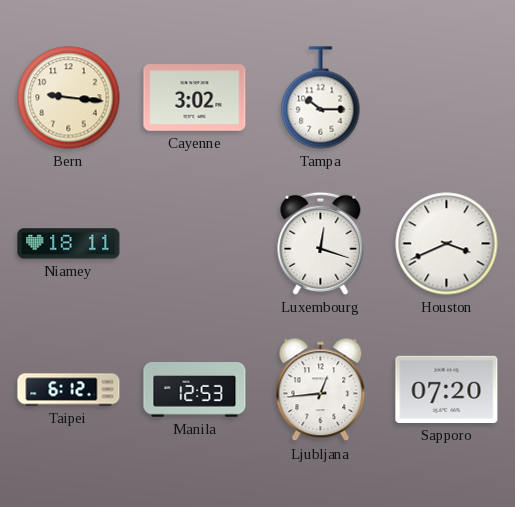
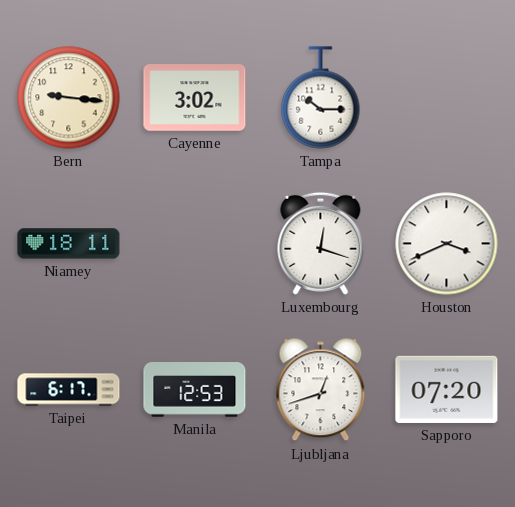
Taipei: 6:12 -> 6:17
Ljubljana: 12:44 -> 12:42
